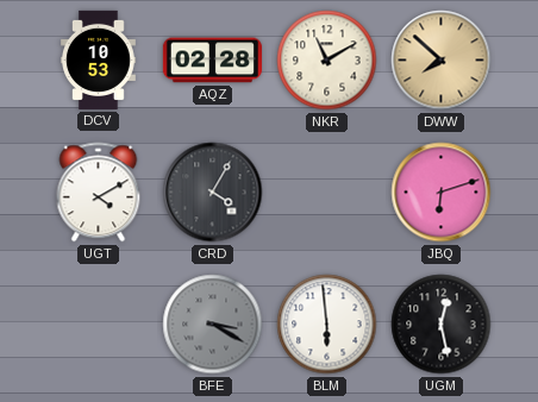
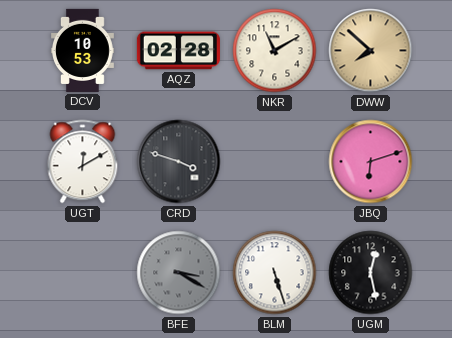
UGT: 4:10 -> 12:10
CRD: 4:05 -> 3:48
BLM: 5:59 -> 5:27
